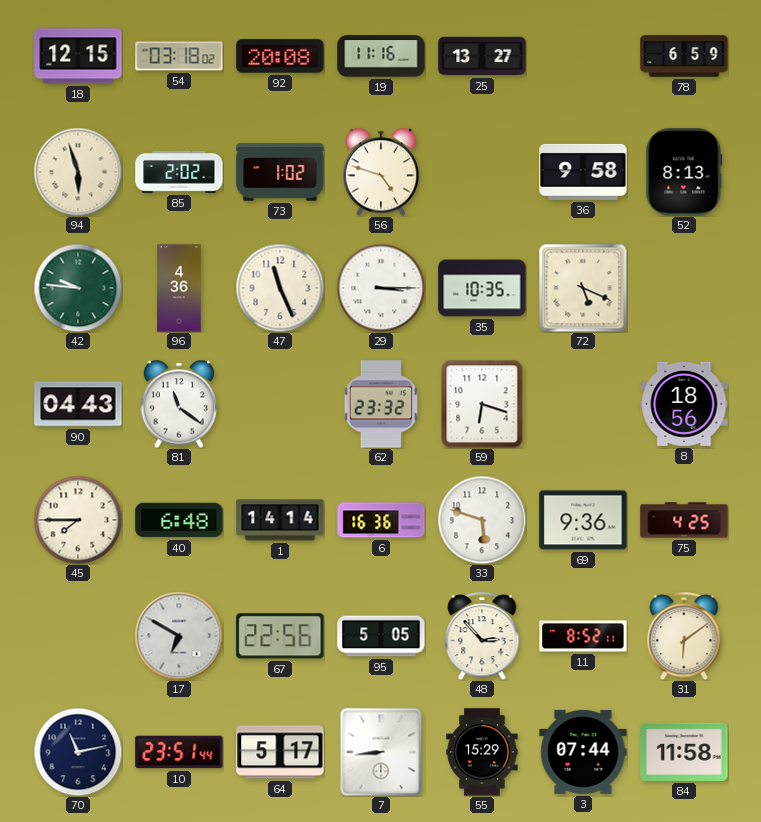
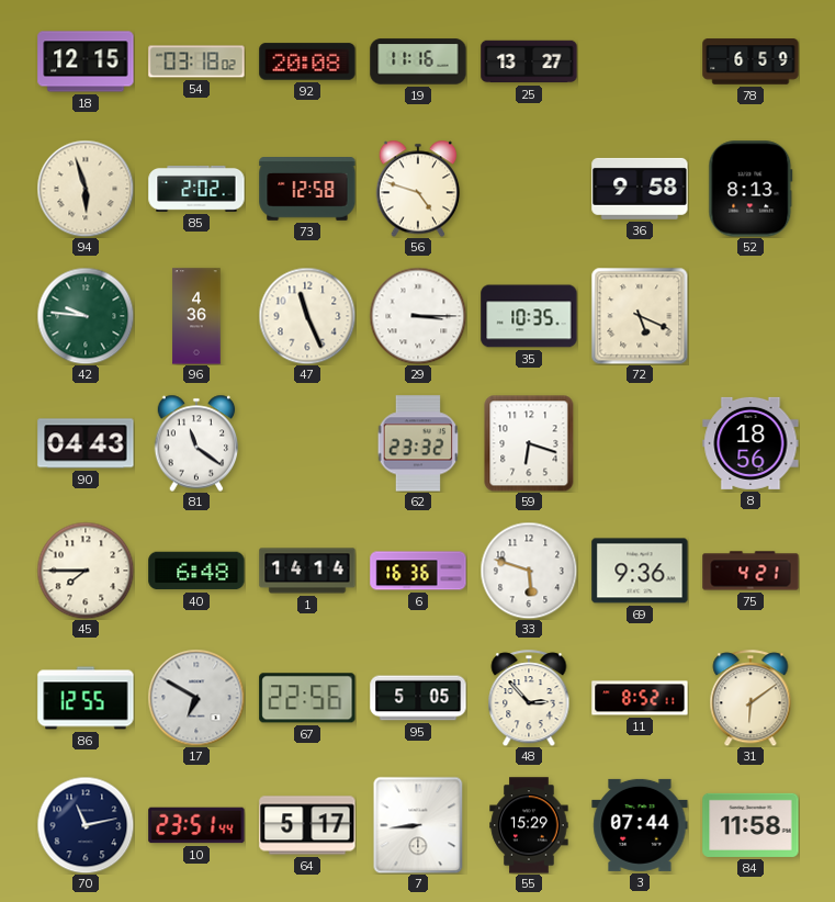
73: 1:02 -> 12:58
75: 4:25 -> 4:21
86: none -> 12:55
